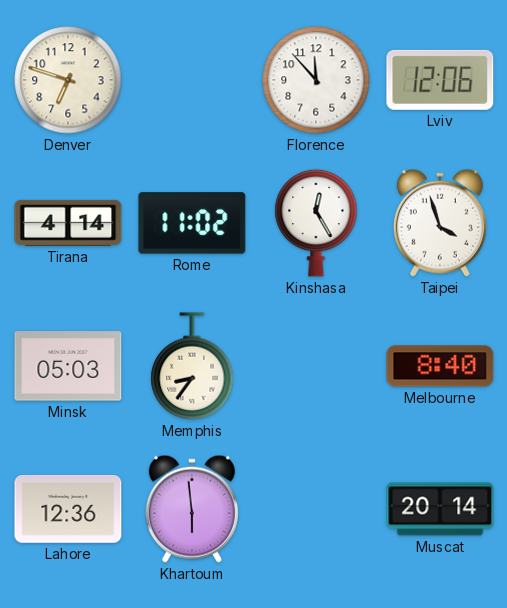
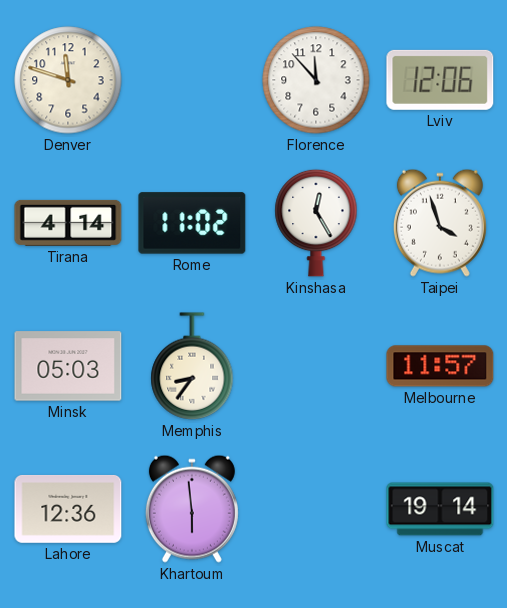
Denver: 6:48 -> 11:48
Melbourne: 8:40 -> 11:57
Muscat: 20:14 -> 19:14
